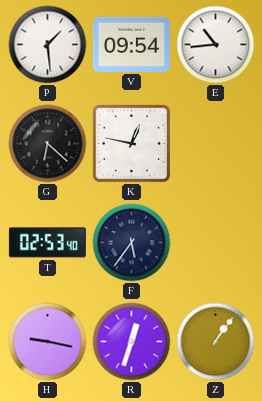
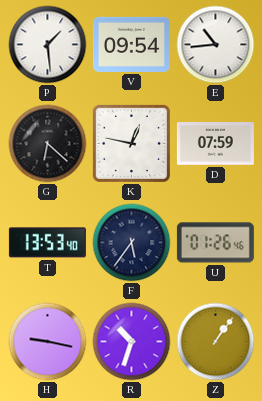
D: none -> 07:59
T: 02:53 -> 13:53
U: none -> 01:26
R: 12:33 -> 10:33
